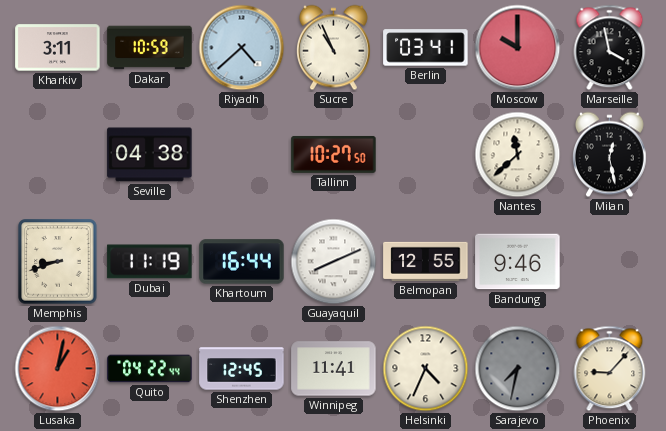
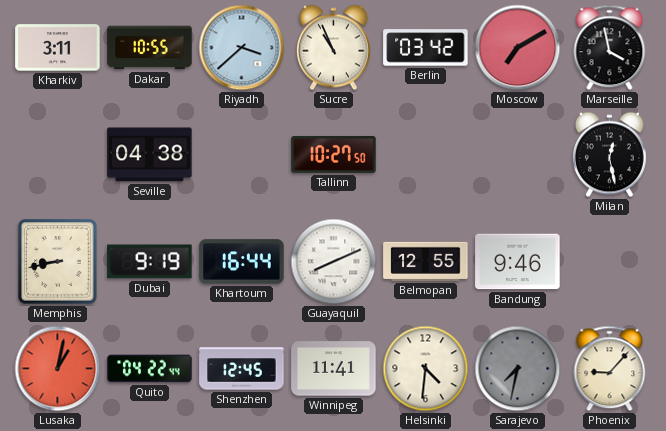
Dakar: 10:59 -> 10:55
Riyadh: 4:38 -> 3:38
Berlin: 03:41 -> 03:42
Moscow: 10:00 -> 7:10
Nantes: 11:38 -> none
Memphis: 8:42 -> 8:43
Dubai: 11:19 -> 9:19
Helsinki: 4:34 -> 4:31
